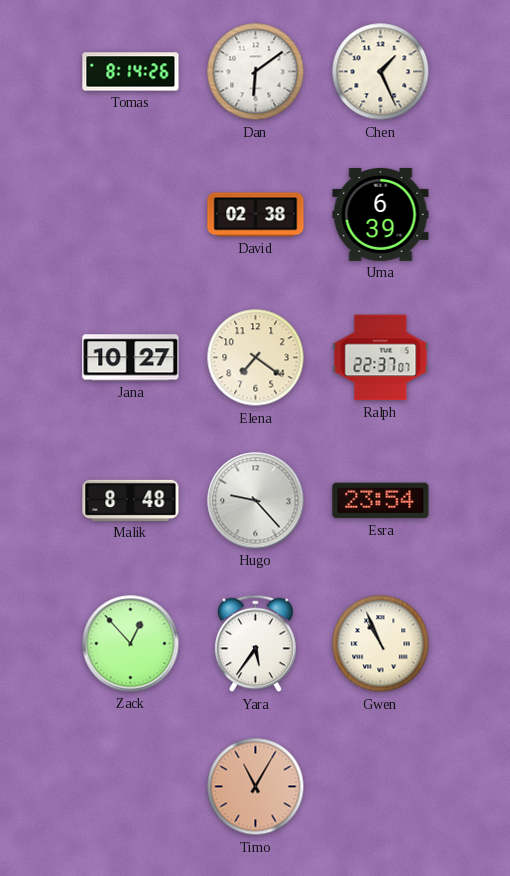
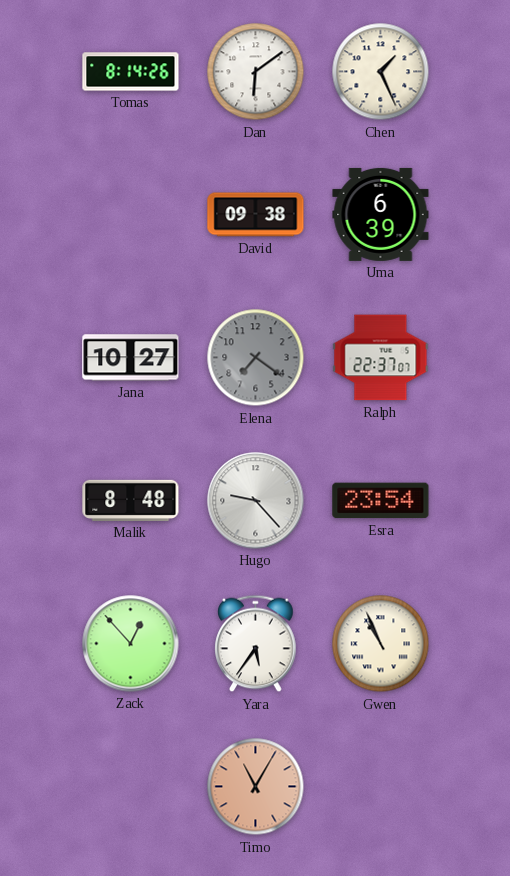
David: 02:38 -> 09:38
Elena dial: cream -> grey
